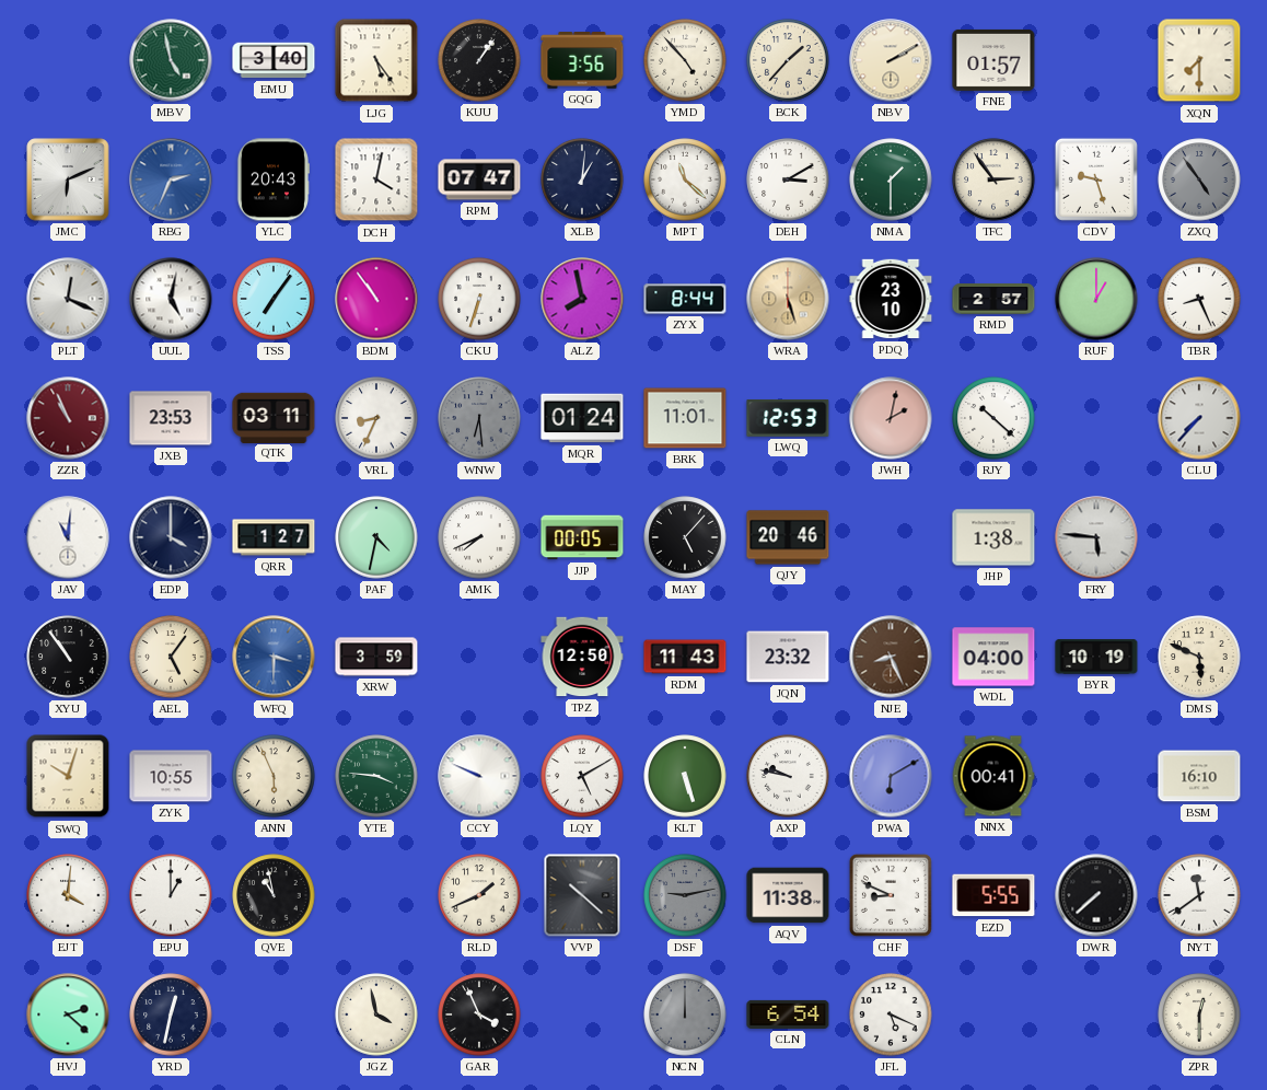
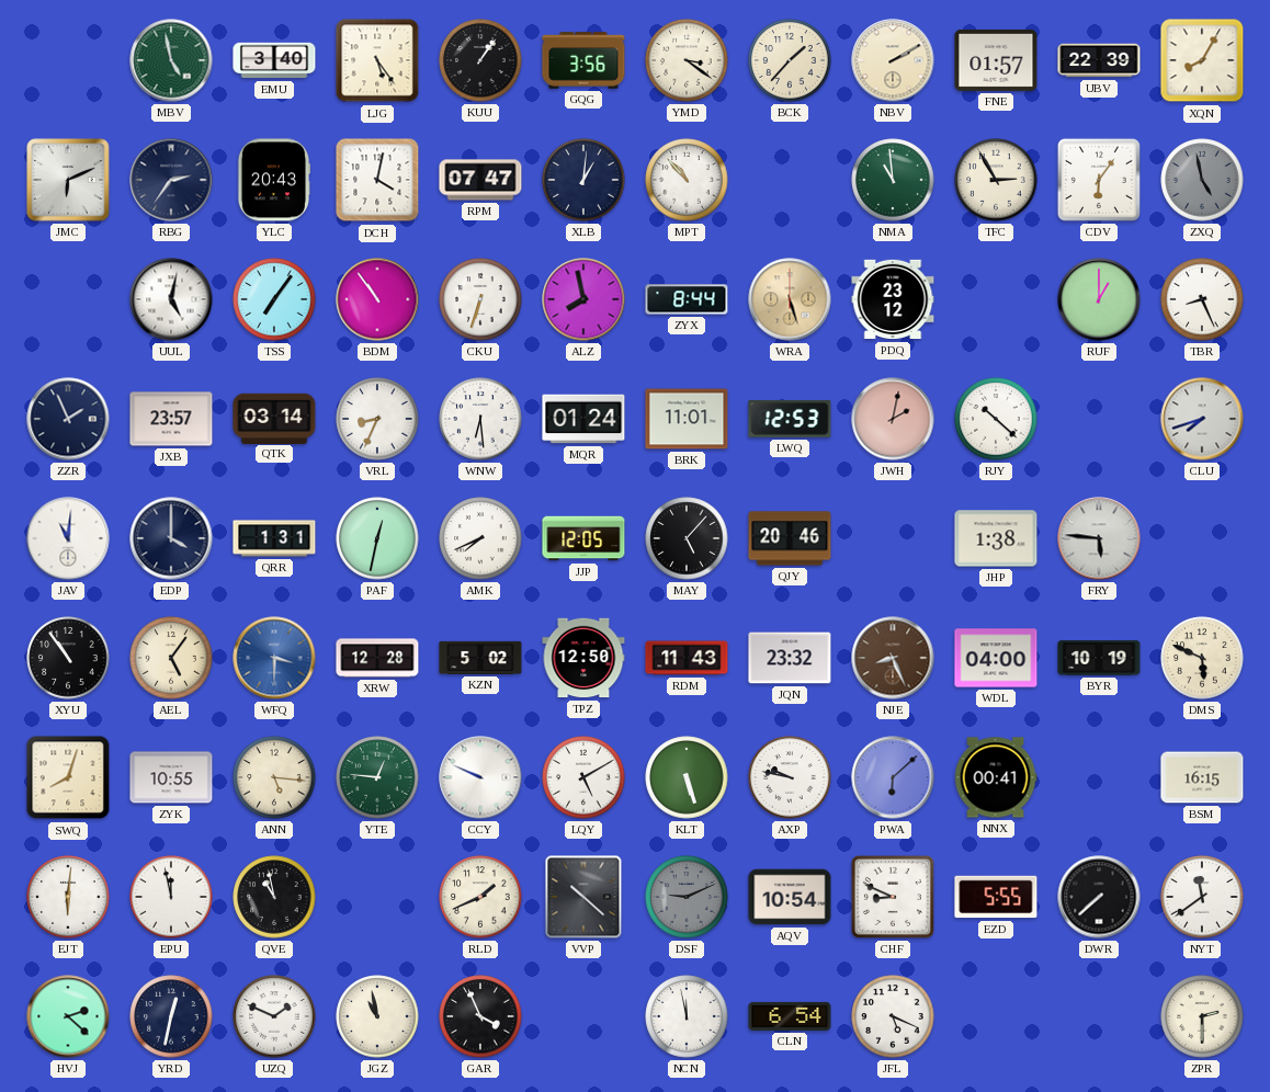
YMD: 4:53 -> 3:21
UBV: none -> 22:39
XQN: 7:30 -> 8:05
RBG: 2:34 -> 2:36
RBG dial: blue -> navy
MPT: 11:22 -> 10:53
DEH: 3:10 -> none
NMA: 1:30 -> 10:59
TFC: 2:54 -> 2:55
CDV: 9:27 -> 6:06
ZXQ: 4:54 -> 4:58
PLT: 12:19 -> none
PDQ: 23:10 -> 23:12
RMD: 2:57 -> none
ZZR: 10:56 -> 1:56
ZZR dial: burgundy -> navy
JXB: 23:53 -> 23:57
QTK: 03:11 -> 03:14
WNW dial: grey -> white
CLU: 7:37 -> 7:42
QRR: 1:27 -> 1:31
PAF: 4:32 -> 12:32
JJP: 00:05 -> 12:05
XRW: 3:59 -> 12:28
KZN: none -> 5:02
SWQ: 10:03 -> 8:03
ANN: 5:56 -> 5:16
YTE: 3:46 -> 12:46
PWA: 6:10 -> 6:08
BSM: 16:10 -> 16:15
EJT: 4:01 -> 6:01
EPU: 1:00 -> 11:58
DSF: 9:13 -> 9:11
AQV: 11:38 -> 10:54
UZQ: none -> 1:49
JGZ: 3:58 -> 10:58
NCN: 12:00 -> 11:58
NCN dial: grey -> white
ZPR: 12:30 -> 2:30
